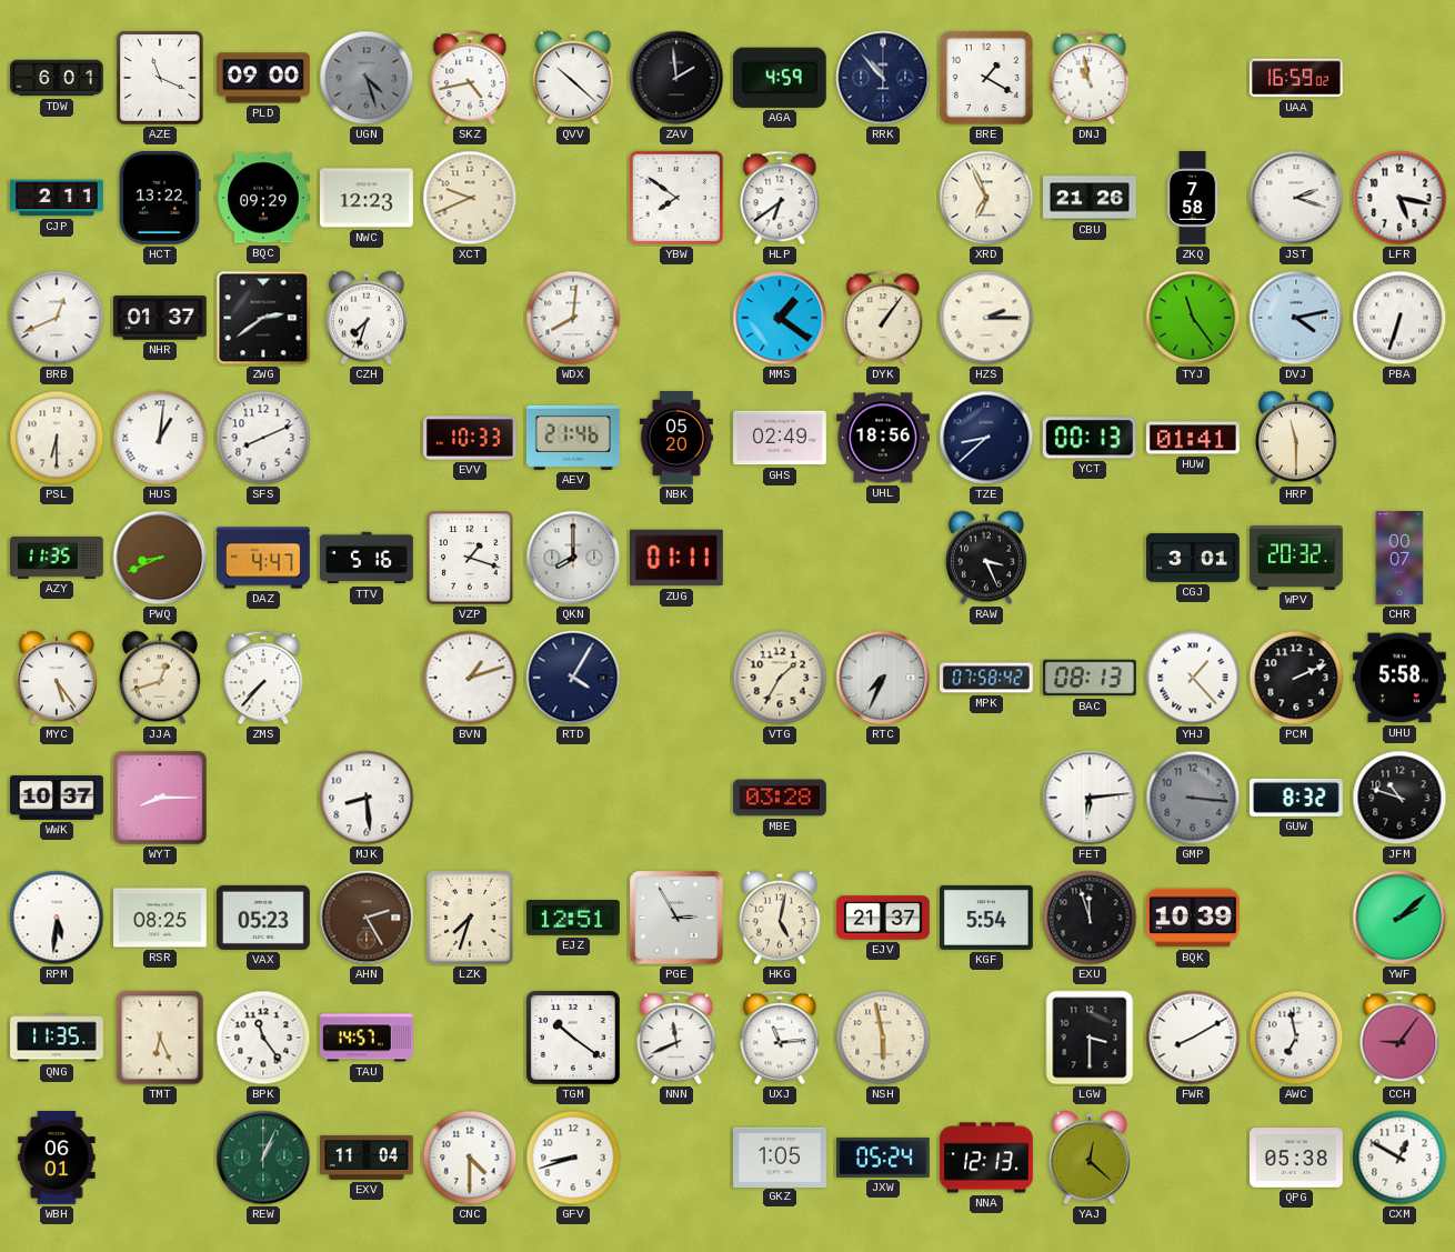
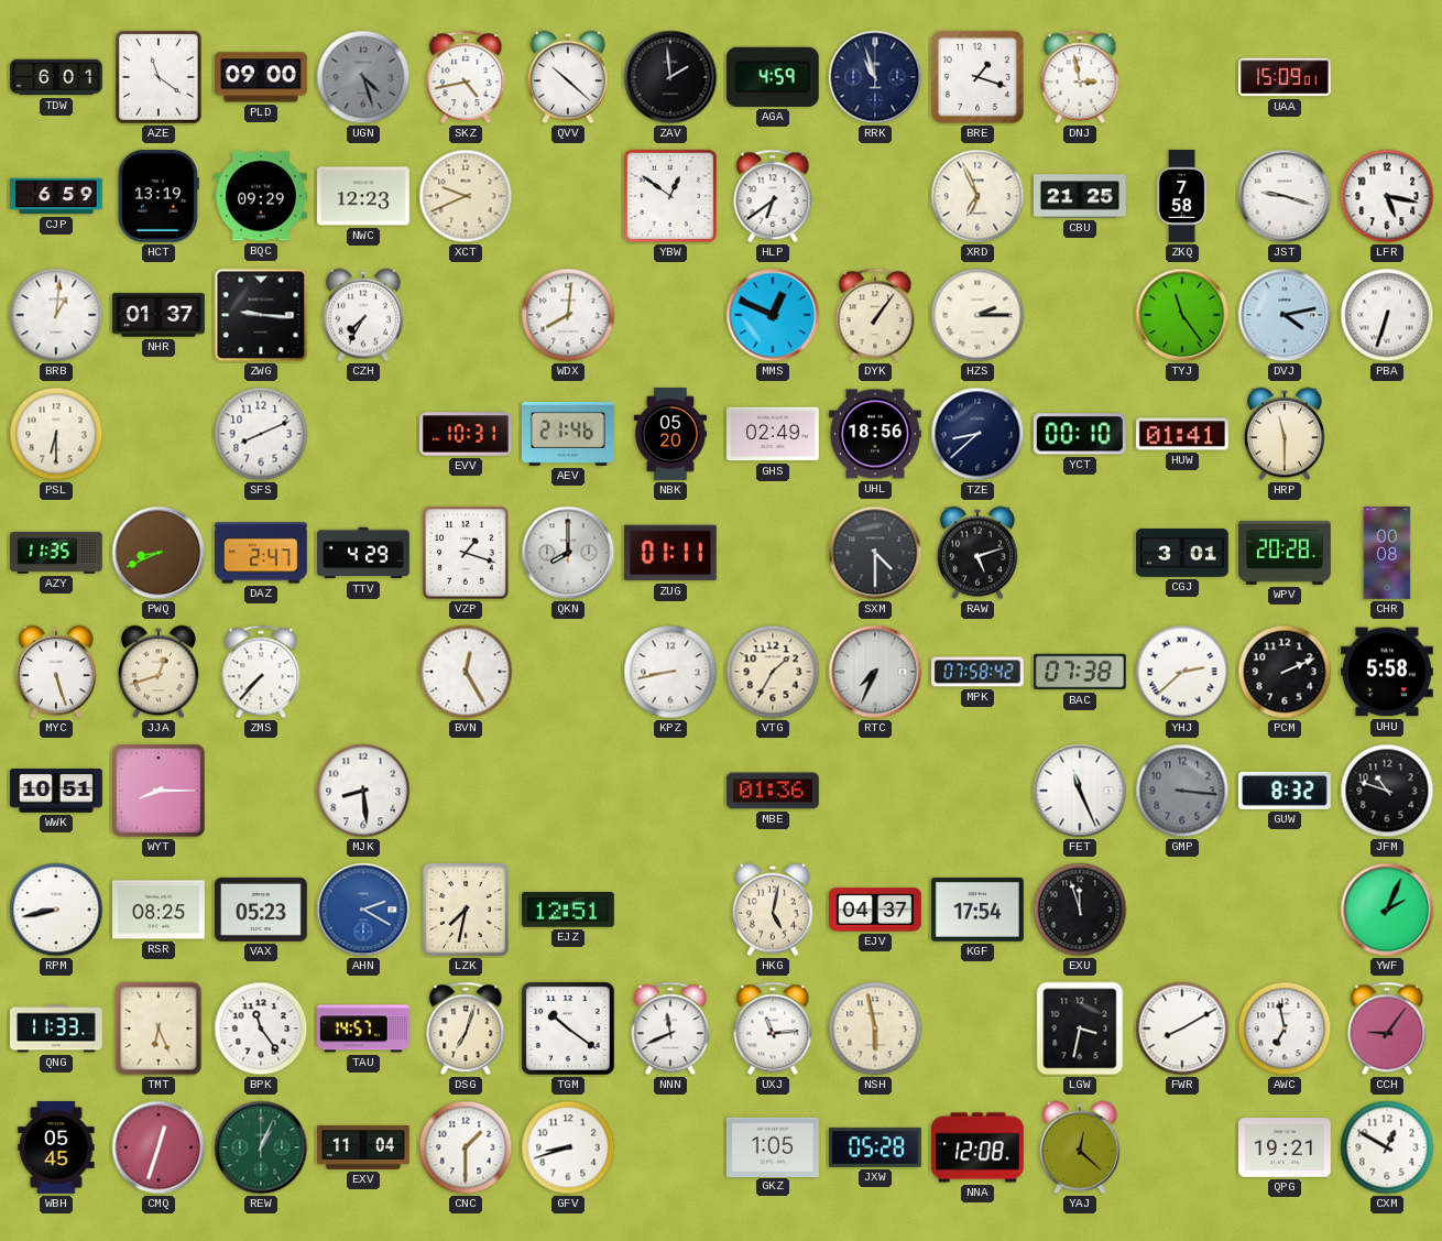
AZE: 11:19 -> 11:21
RRK: 10:53 -> 10:57
BRE: 1:20 -> 1:18
DNJ: 10:58 -> 2:58
UAA: 16:59 -> 15:09
CJP: 2:11 -> 6:59
HCT: 13:22 -> 13:19
YBW: 7:51 -> 12:51
CBU: 21:26 -> 21:25
JST: 2:18 -> 9:18
BRB: 12:41 -> 1:01
ZWG: 2:39 -> 9:16
CZH: 7:33 -> 7:35
MMS: 1:21 -> 12:49
HUS: 1:01 -> none
EVV: 10:33 -> 10:31
YCT: 00:13 -> 00:10
DAZ: 4:47 -> 2:47
TTV: 5:16 -> 4:29
SXM: none -> 4:30
RAW: 3:26 -> 5:12
WPV: 20:32 -> 20:28
CHR: 00:07 -> 00:08
MYC: 5:24 -> 5:27
BVN: 1:12 -> 12:25
RTD: 4:05 -> none
KPZ: none -> 8:43
BAC: 08:13 -> 07:38
YHJ: 1:23 -> 2:38
WWK: 10:37 -> 10:51
MBE: 03:28 -> 01:36
FET: 6:14 -> 11:26
RPM: 5:31 -> 8:43
AHN: 2:25 -> 2:20
AHN dial: brown -> blue
LZK: 7:33 -> 7:32
PGE: 2:55 -> none
EJV: 21:37 -> 04:37
KGF: 5:54 -> 17:54
BQK: 10:39 -> none
YWF: 2:08 -> 2:04
QNG: 11:35 -> 11:33
DSG: none -> 7:03
LGW: 3:30 -> 3:32
WBH: 06:01 -> 05:45
CMQ: none -> 12:33
CNC: 4:30 -> 1:30
JXW: 05:24 -> 05:28
NNA: 12:13 -> 12:08
QPG: 05:38 -> 19:21
